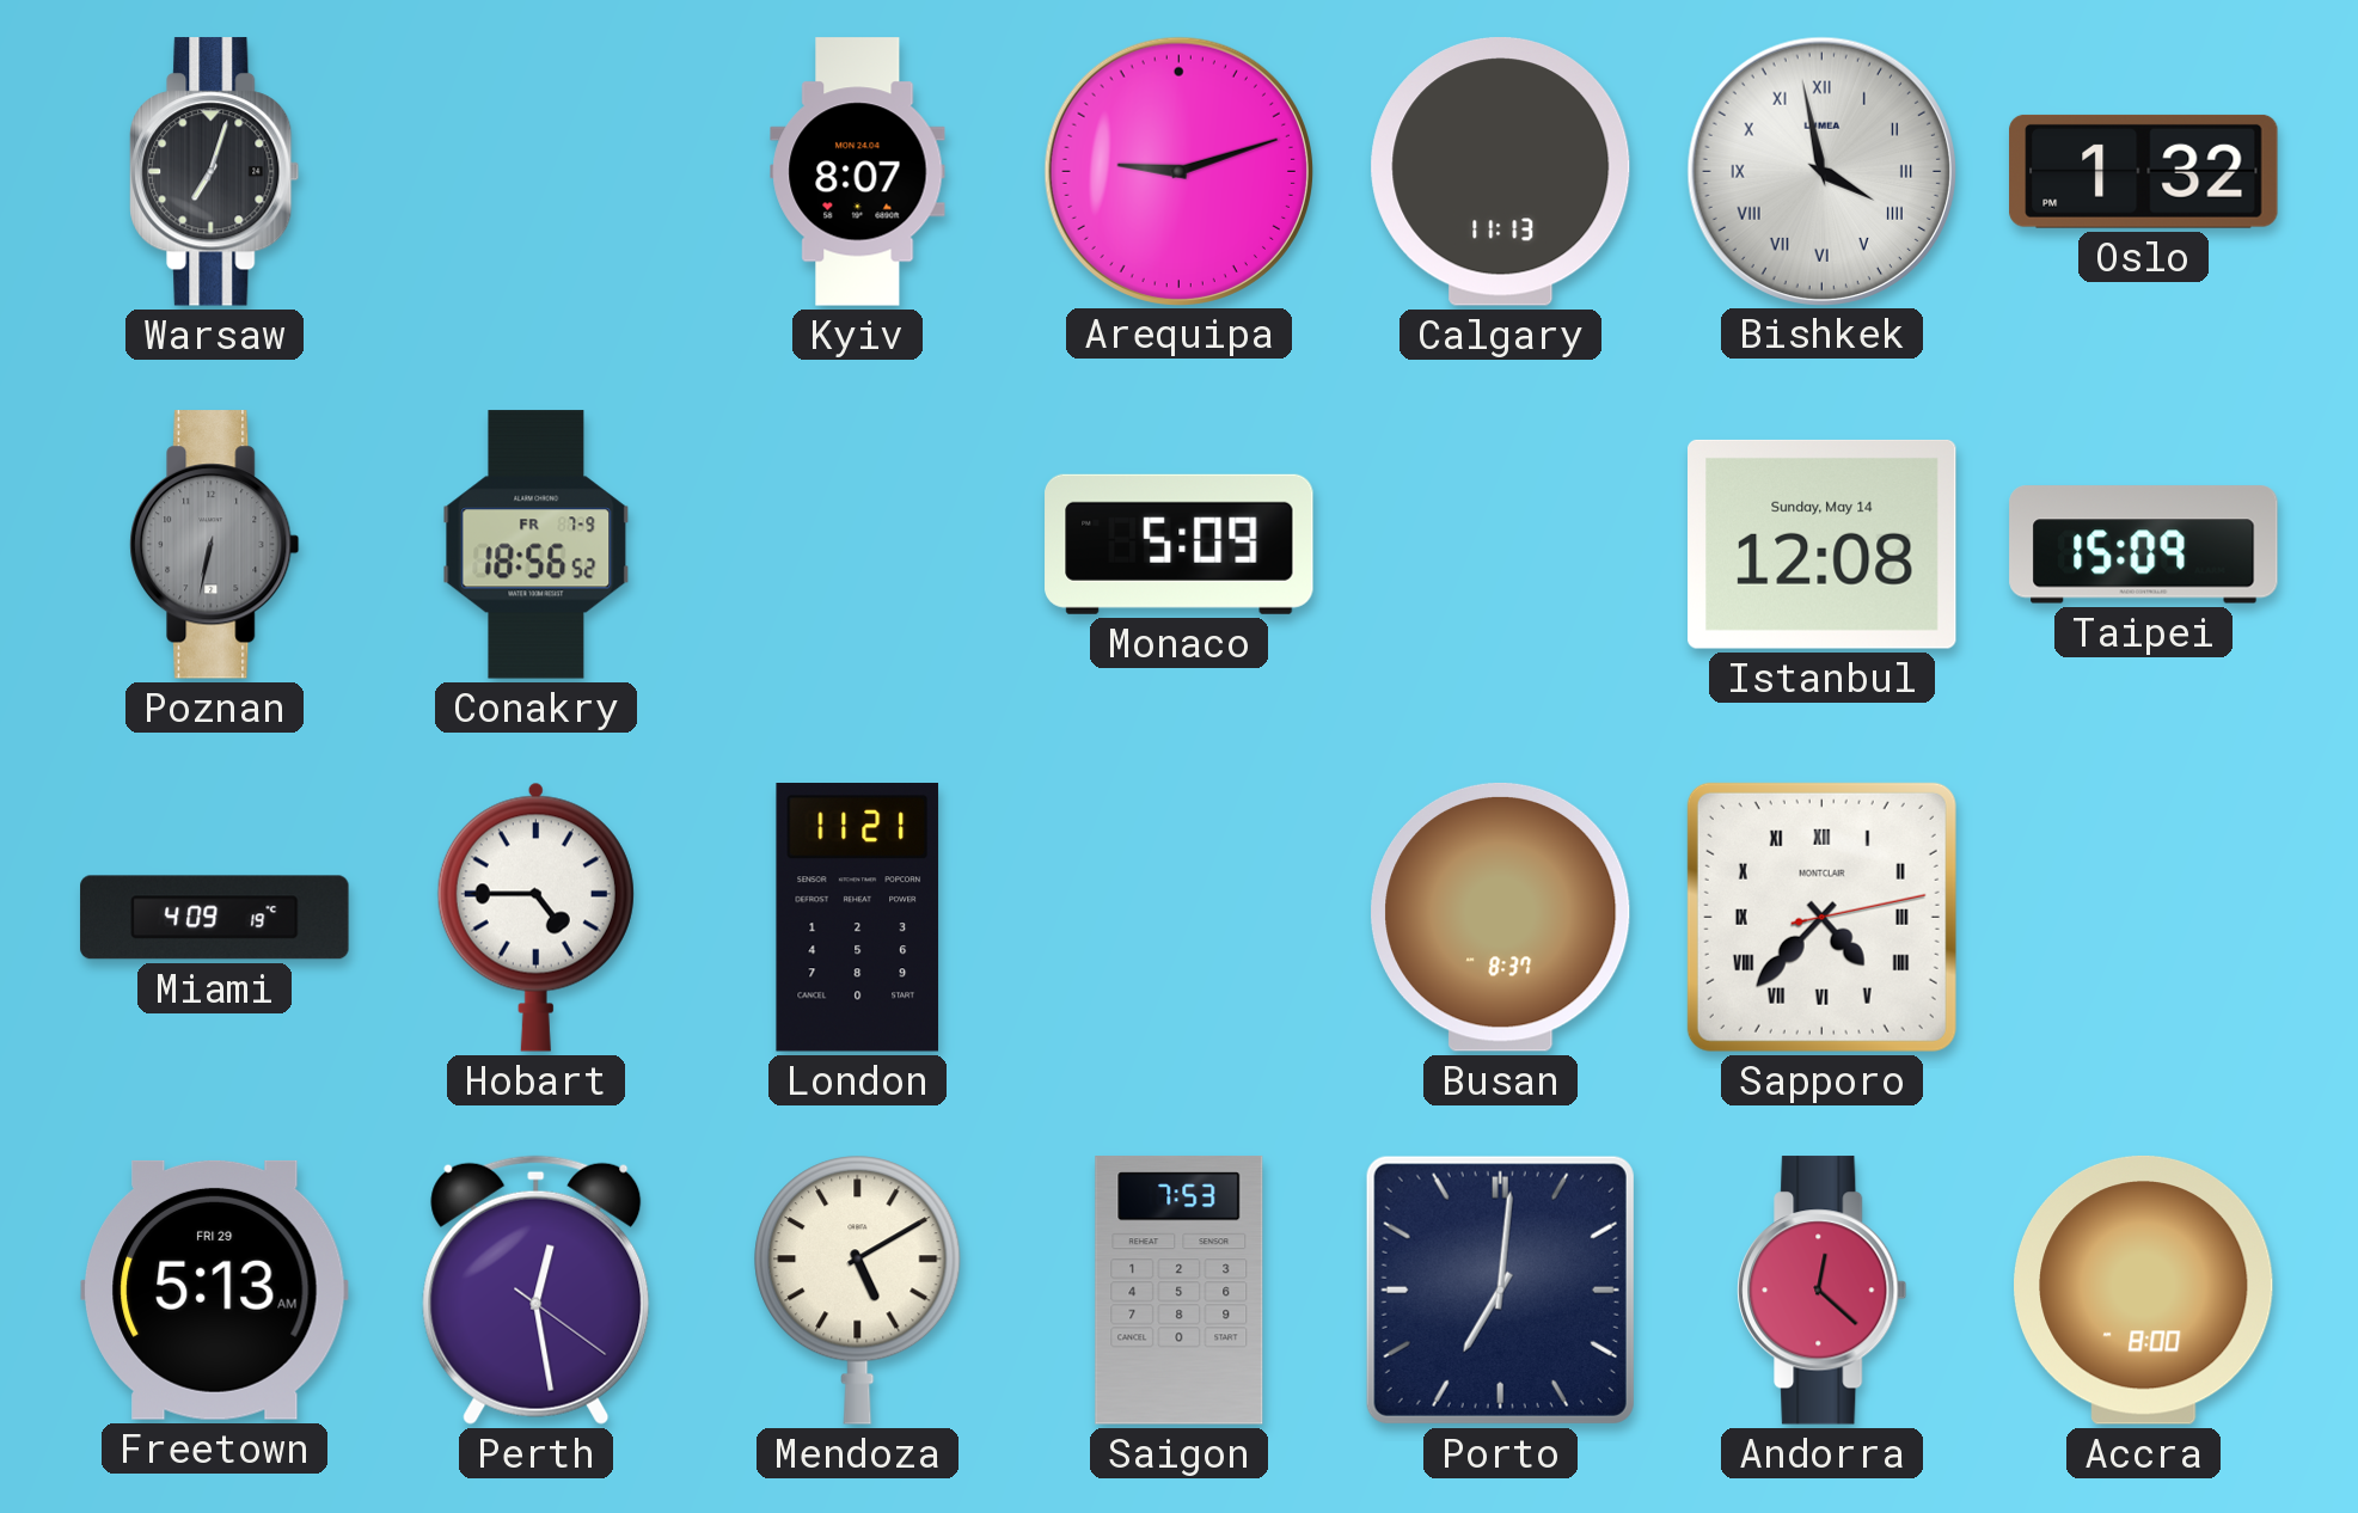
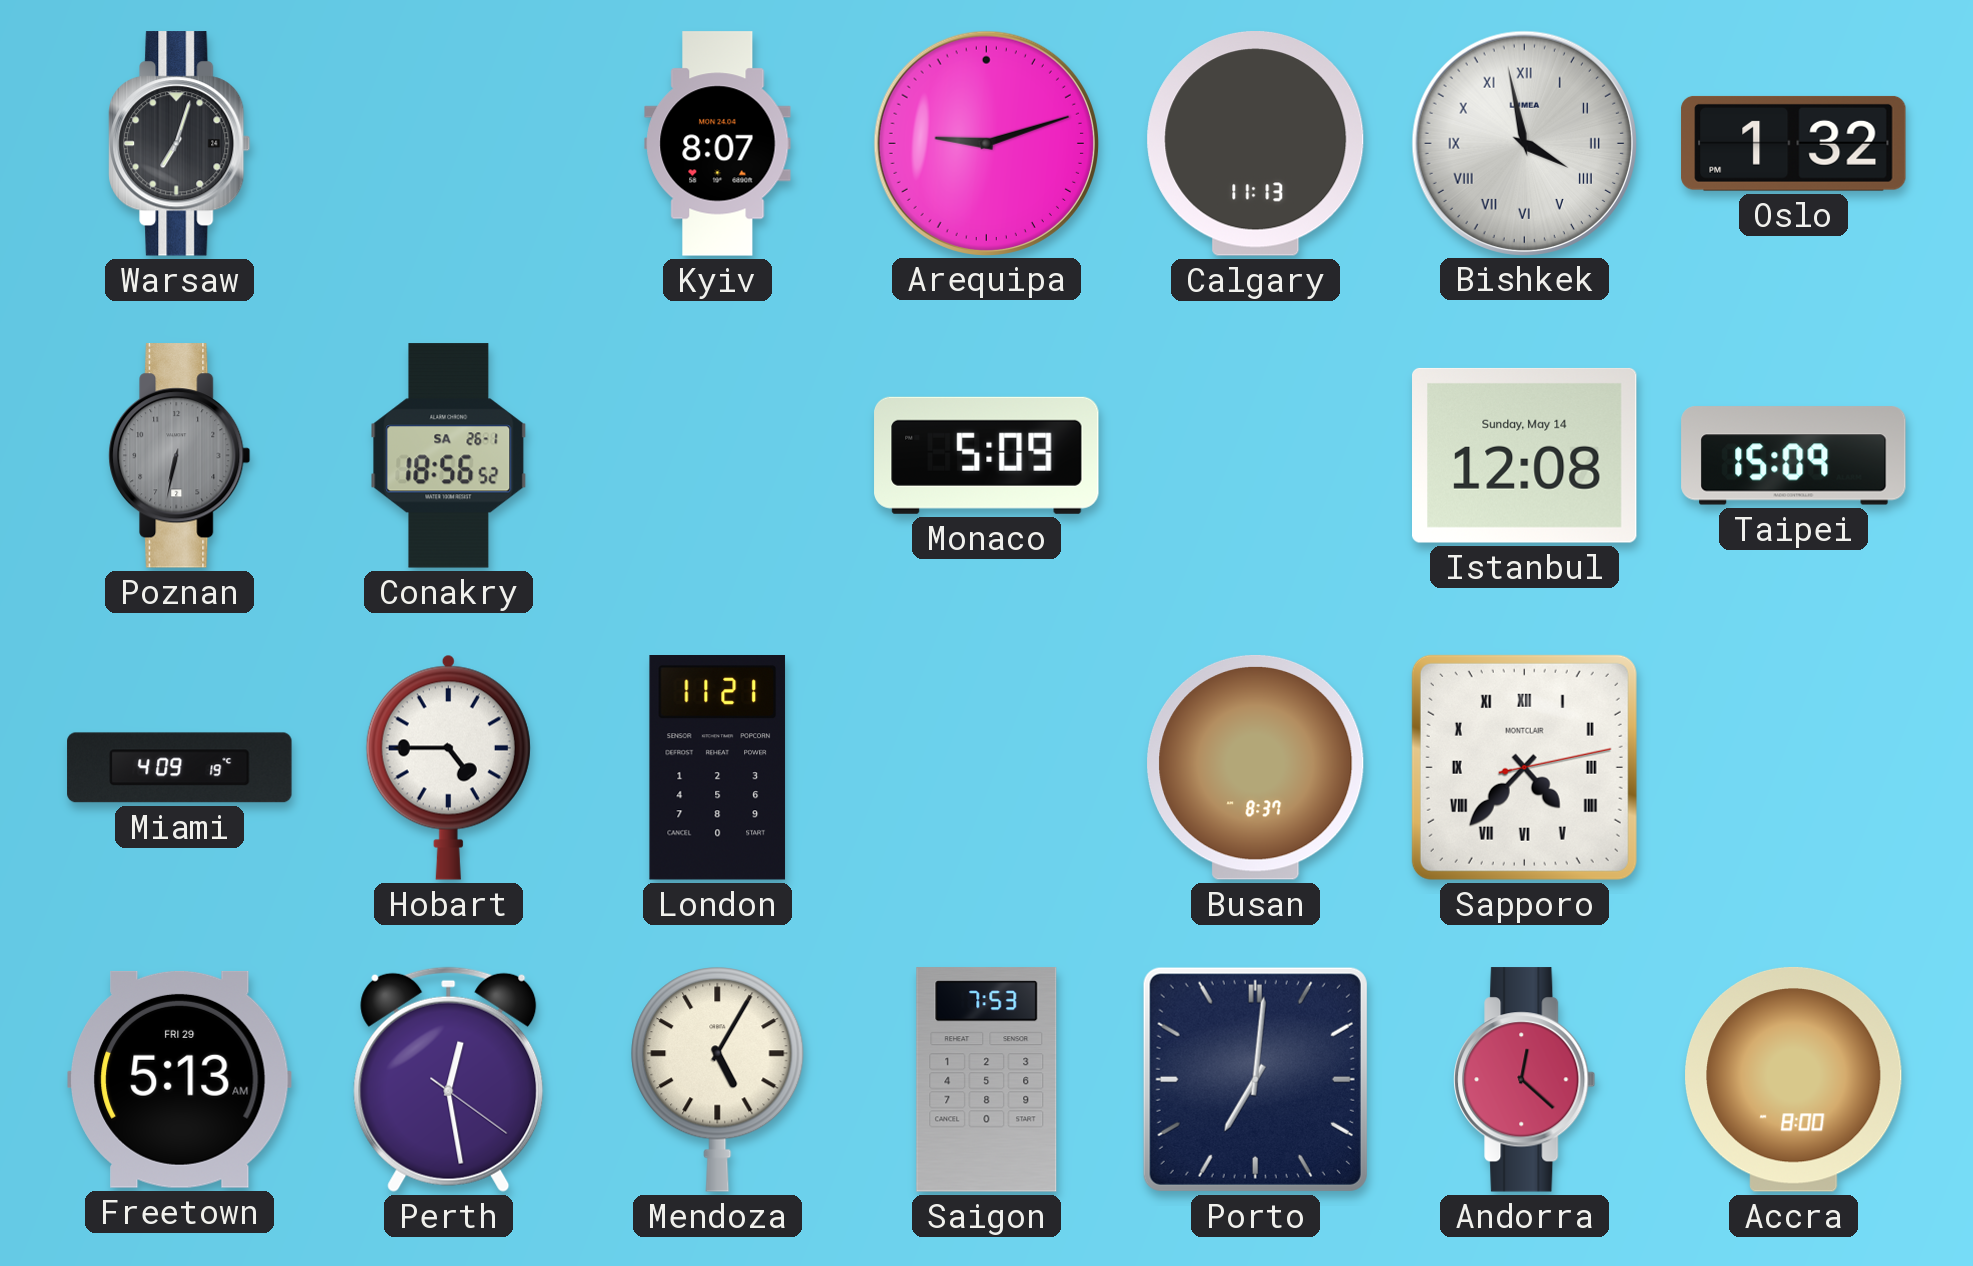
Conakry date: FR 7-9 -> SA 26-1
Mendoza: 5:10 -> 5:05
